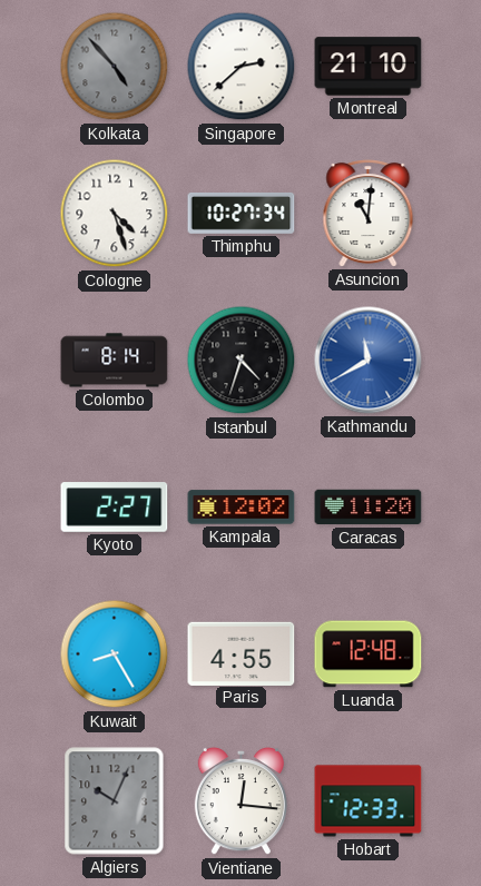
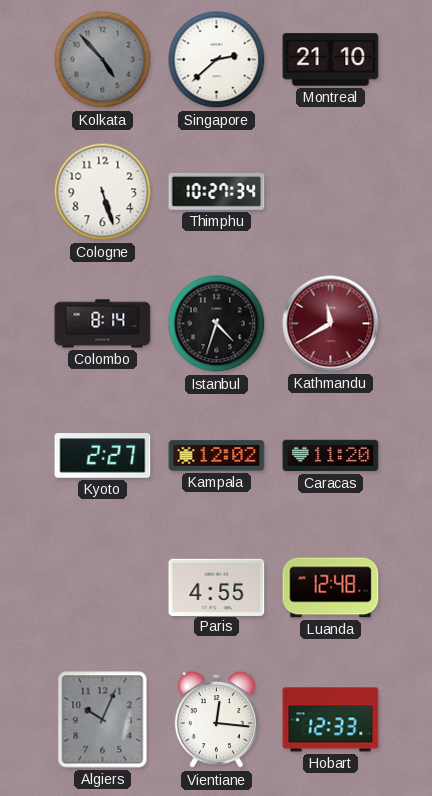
Cologne: 4:27 -> 5:27
Asuncion: 11:01 -> none
Kathmandu dial: blue -> burgundy
Kuwait: 8:25 -> none
